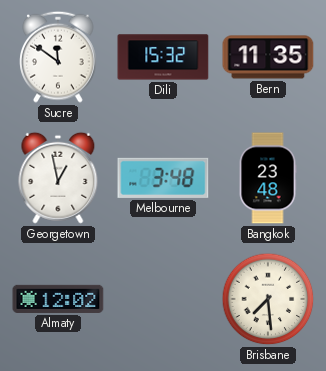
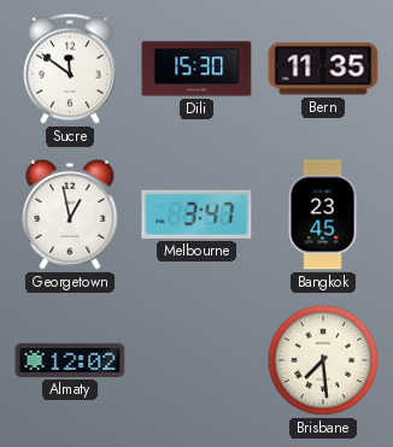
Dili: 15:32 -> 15:30
Melbourne: 3:48 -> 3:47
Bangkok: 23:48 -> 23:45
